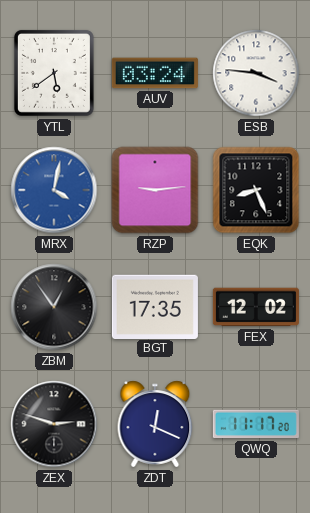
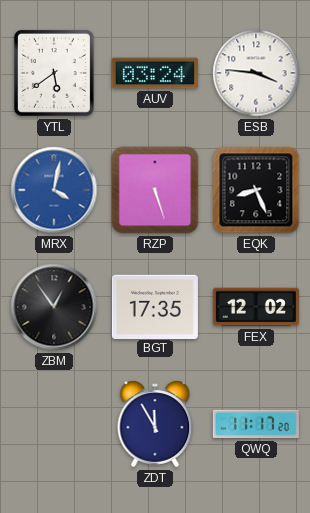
RZP: 9:14 -> 5:27
ZEX: 2:48 -> none
ZDT: 12:19 -> 11:55
